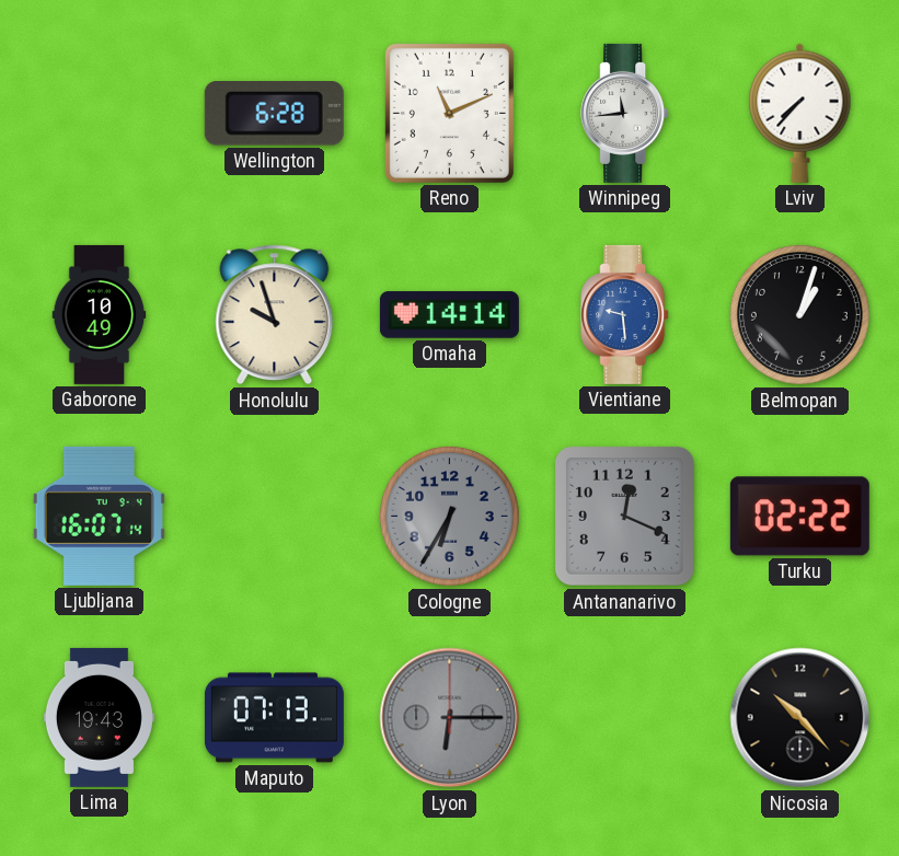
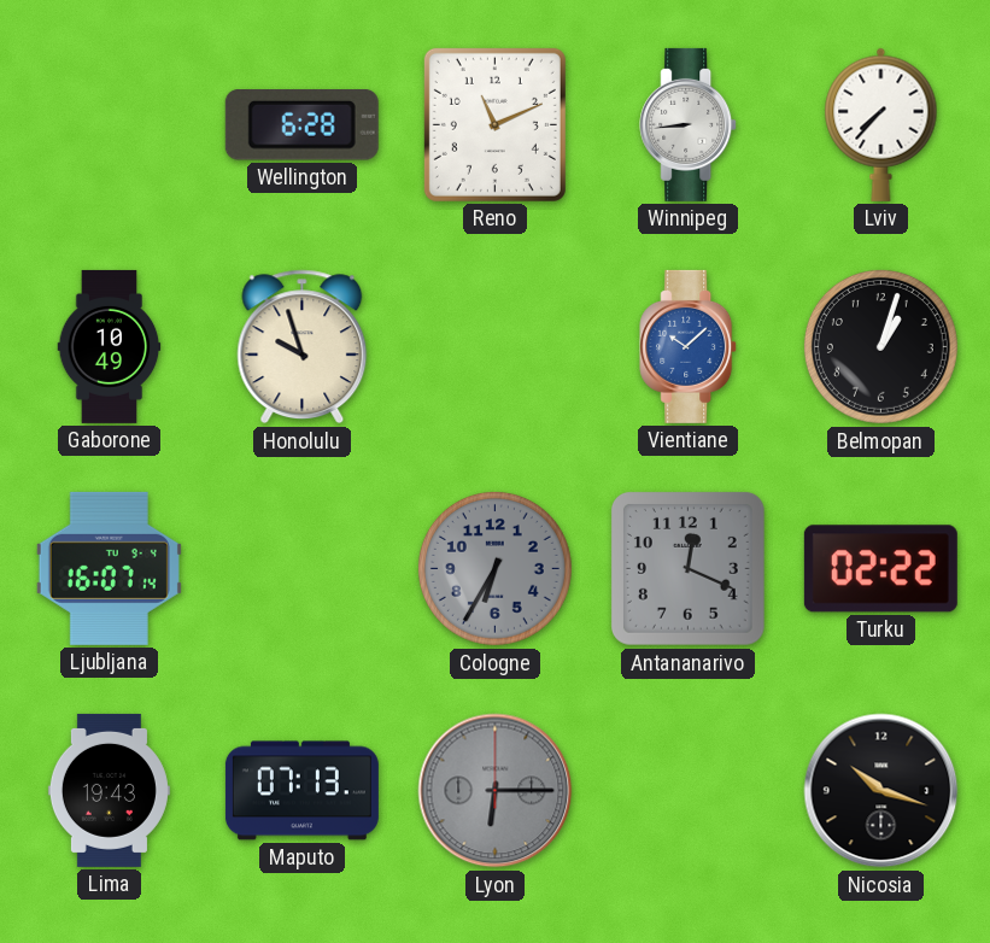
Winnipeg: 11:44 -> 8:44
Omaha: 14:14 -> none
Vientiane: 9:29 -> 10:08
Nicosia: 10:23 -> 10:18
